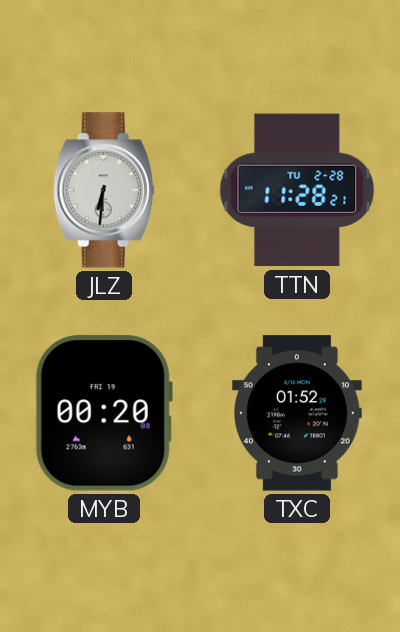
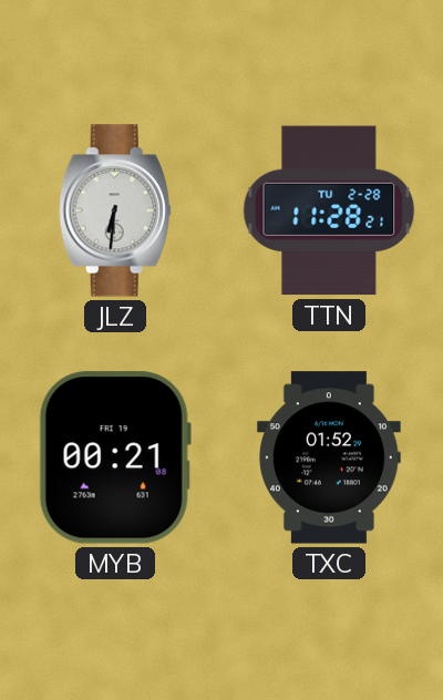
MYB: 00:20 -> 00:21
